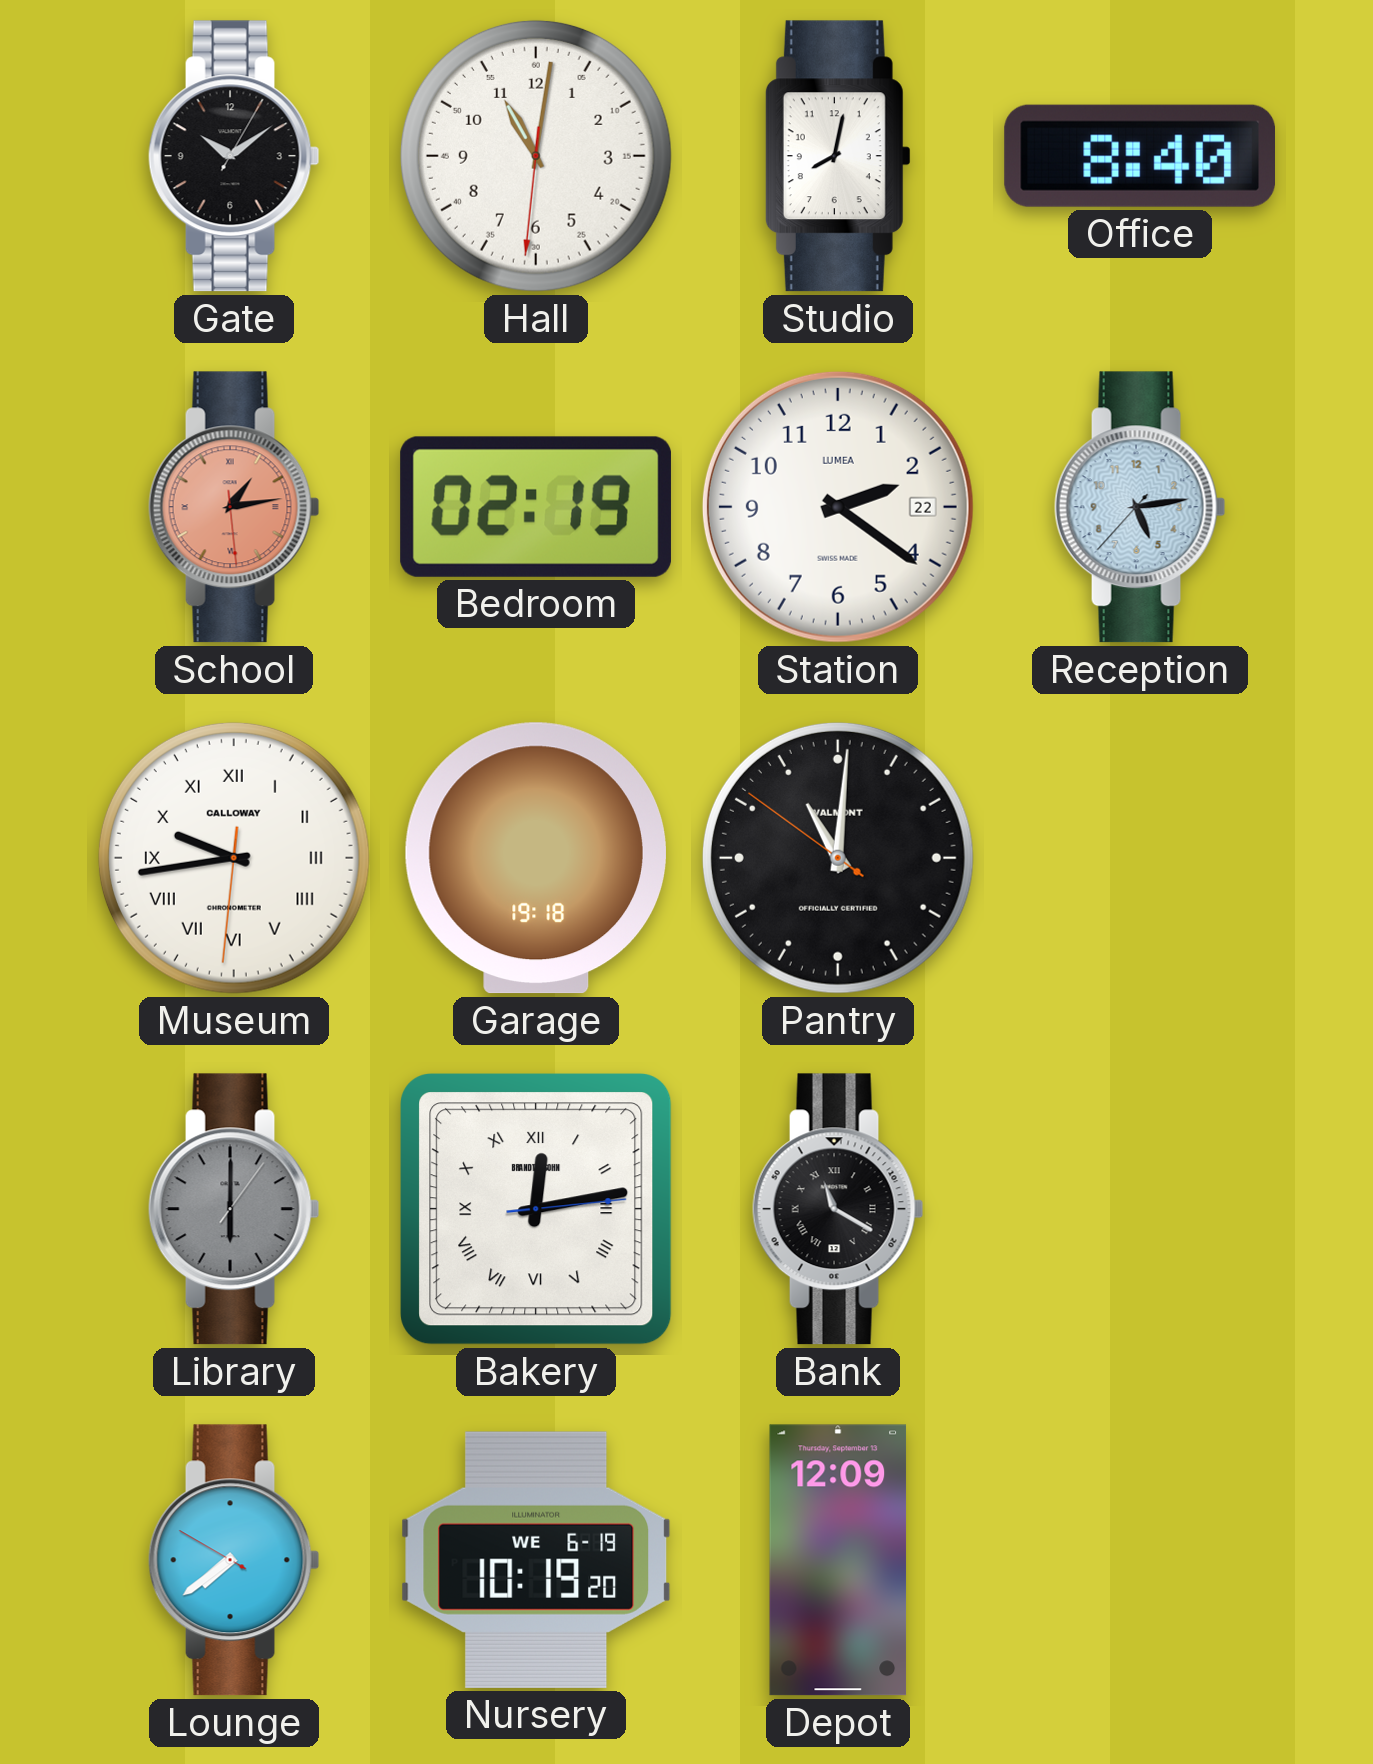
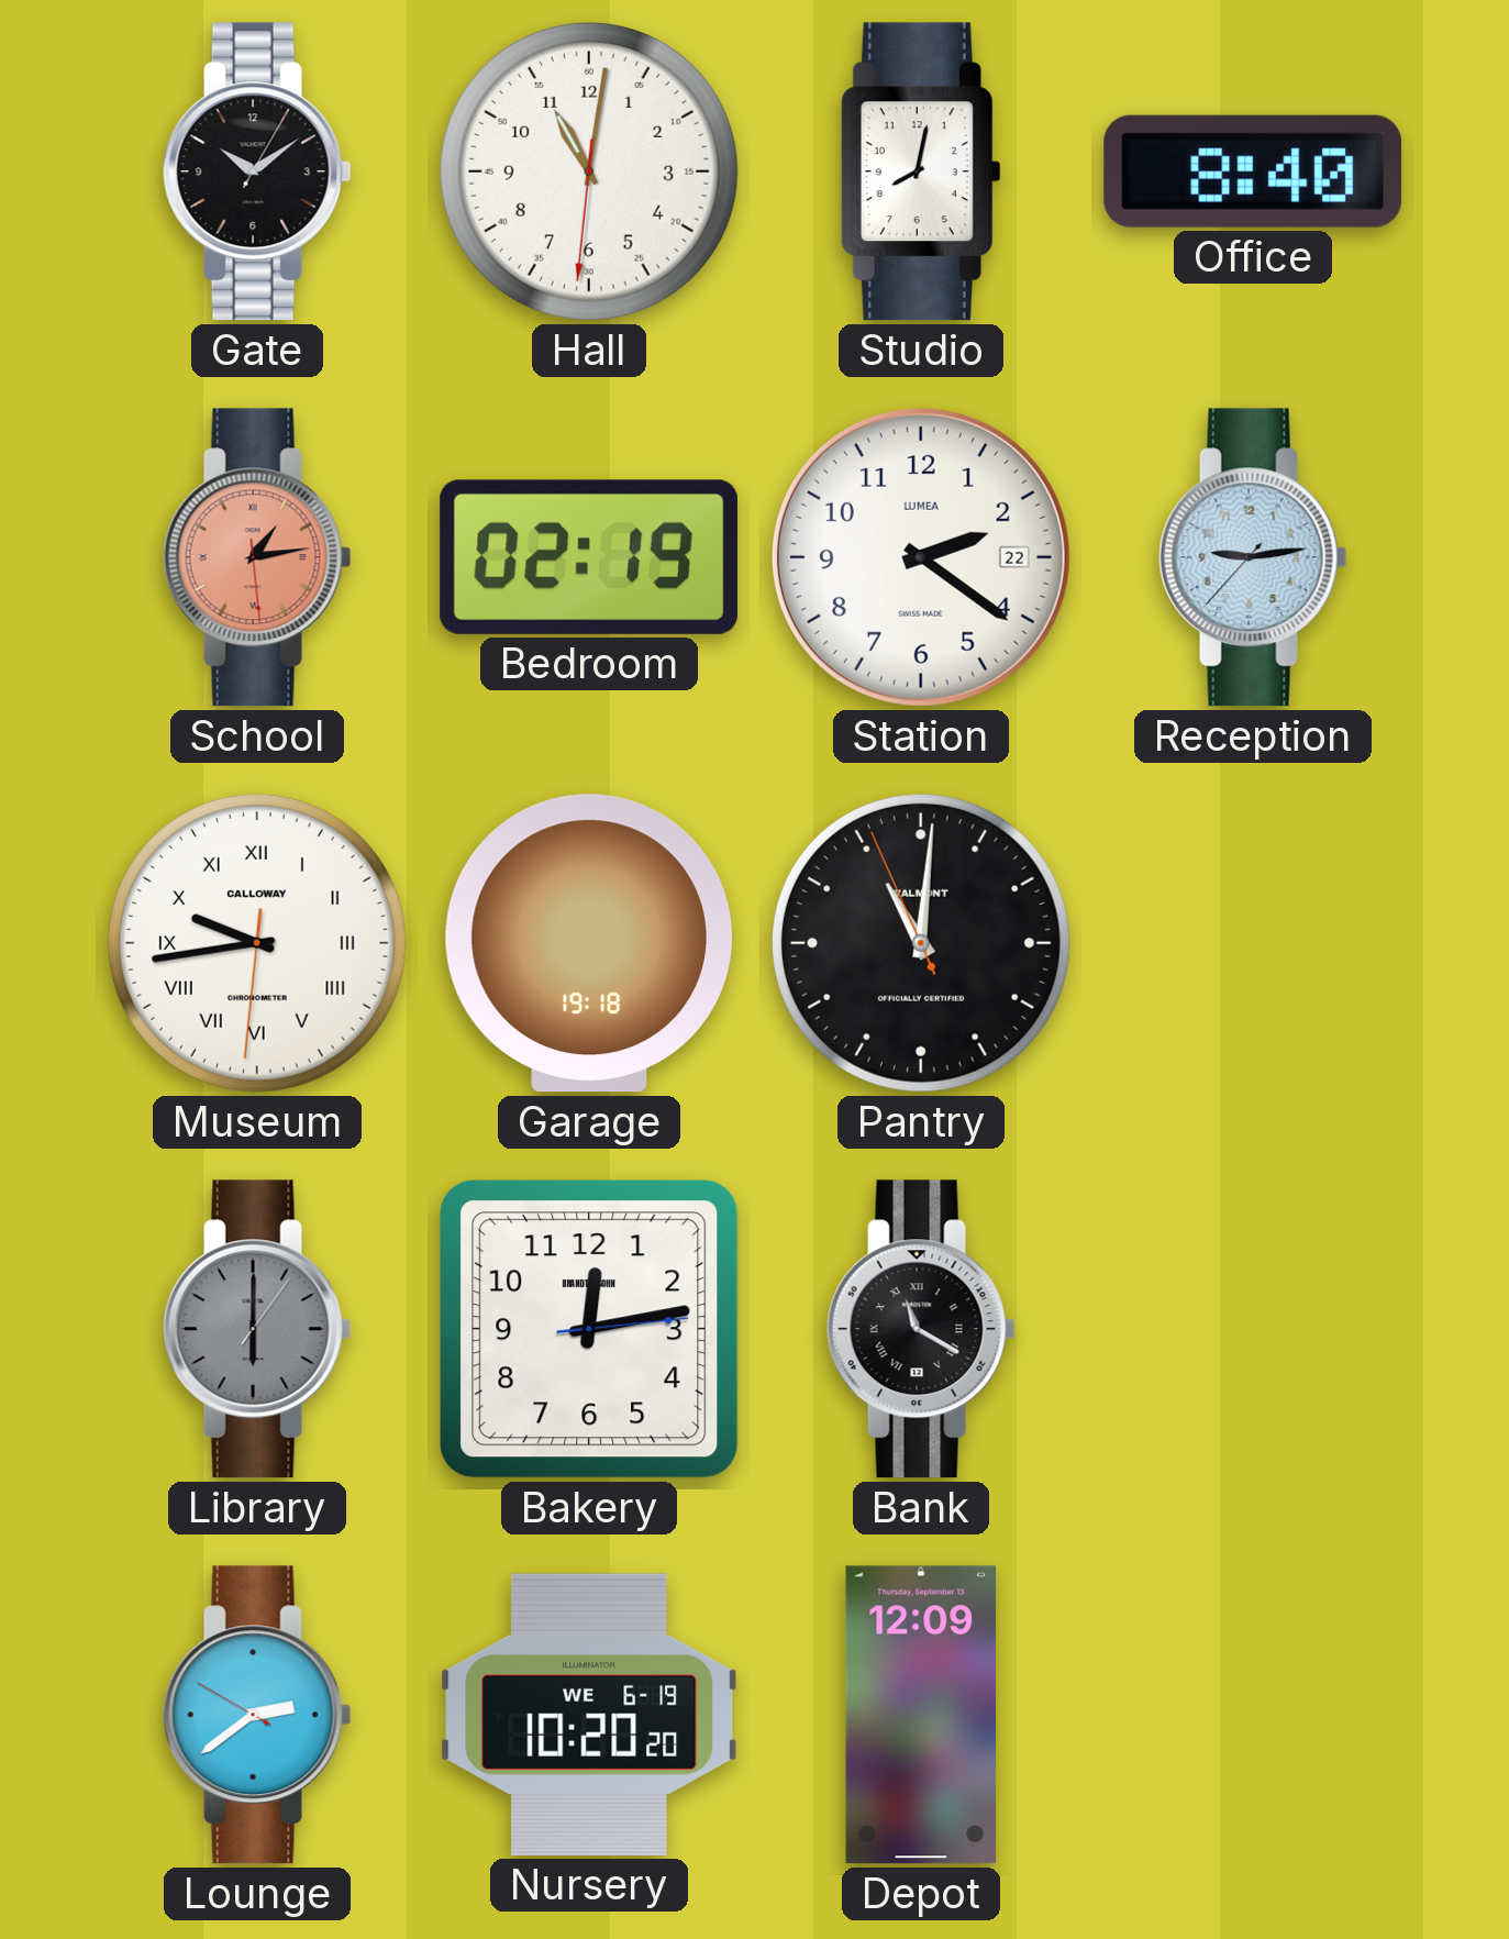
Reception: 5:13 -> 9:13
Pantry: 11:00:51 -> 11:00:56
Bakery numerals: Roman -> Arabic
Lounge: 7:38 -> 2:38
Nursery: 10:19 -> 10:20
